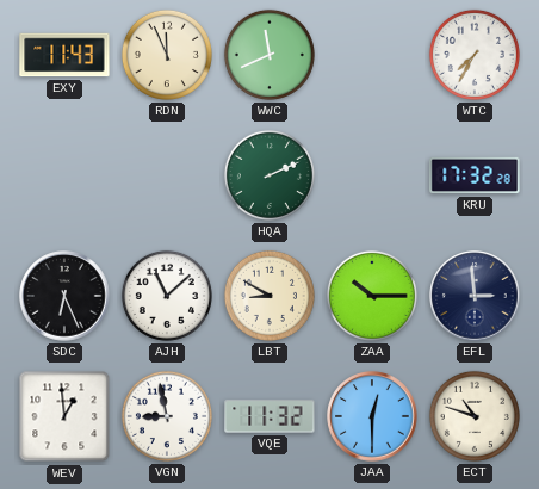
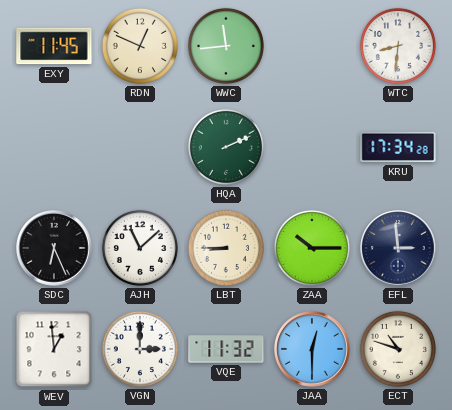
EXY: 11:43 -> 11:45
RDN: 11:56 -> 12:49
WWC: 11:41 -> 11:44
WTC: 7:35 -> 8:31
KRU: 17:32 -> 17:34
LBT: 8:50 -> 8:45
VGN: 8:58 -> 3:00
